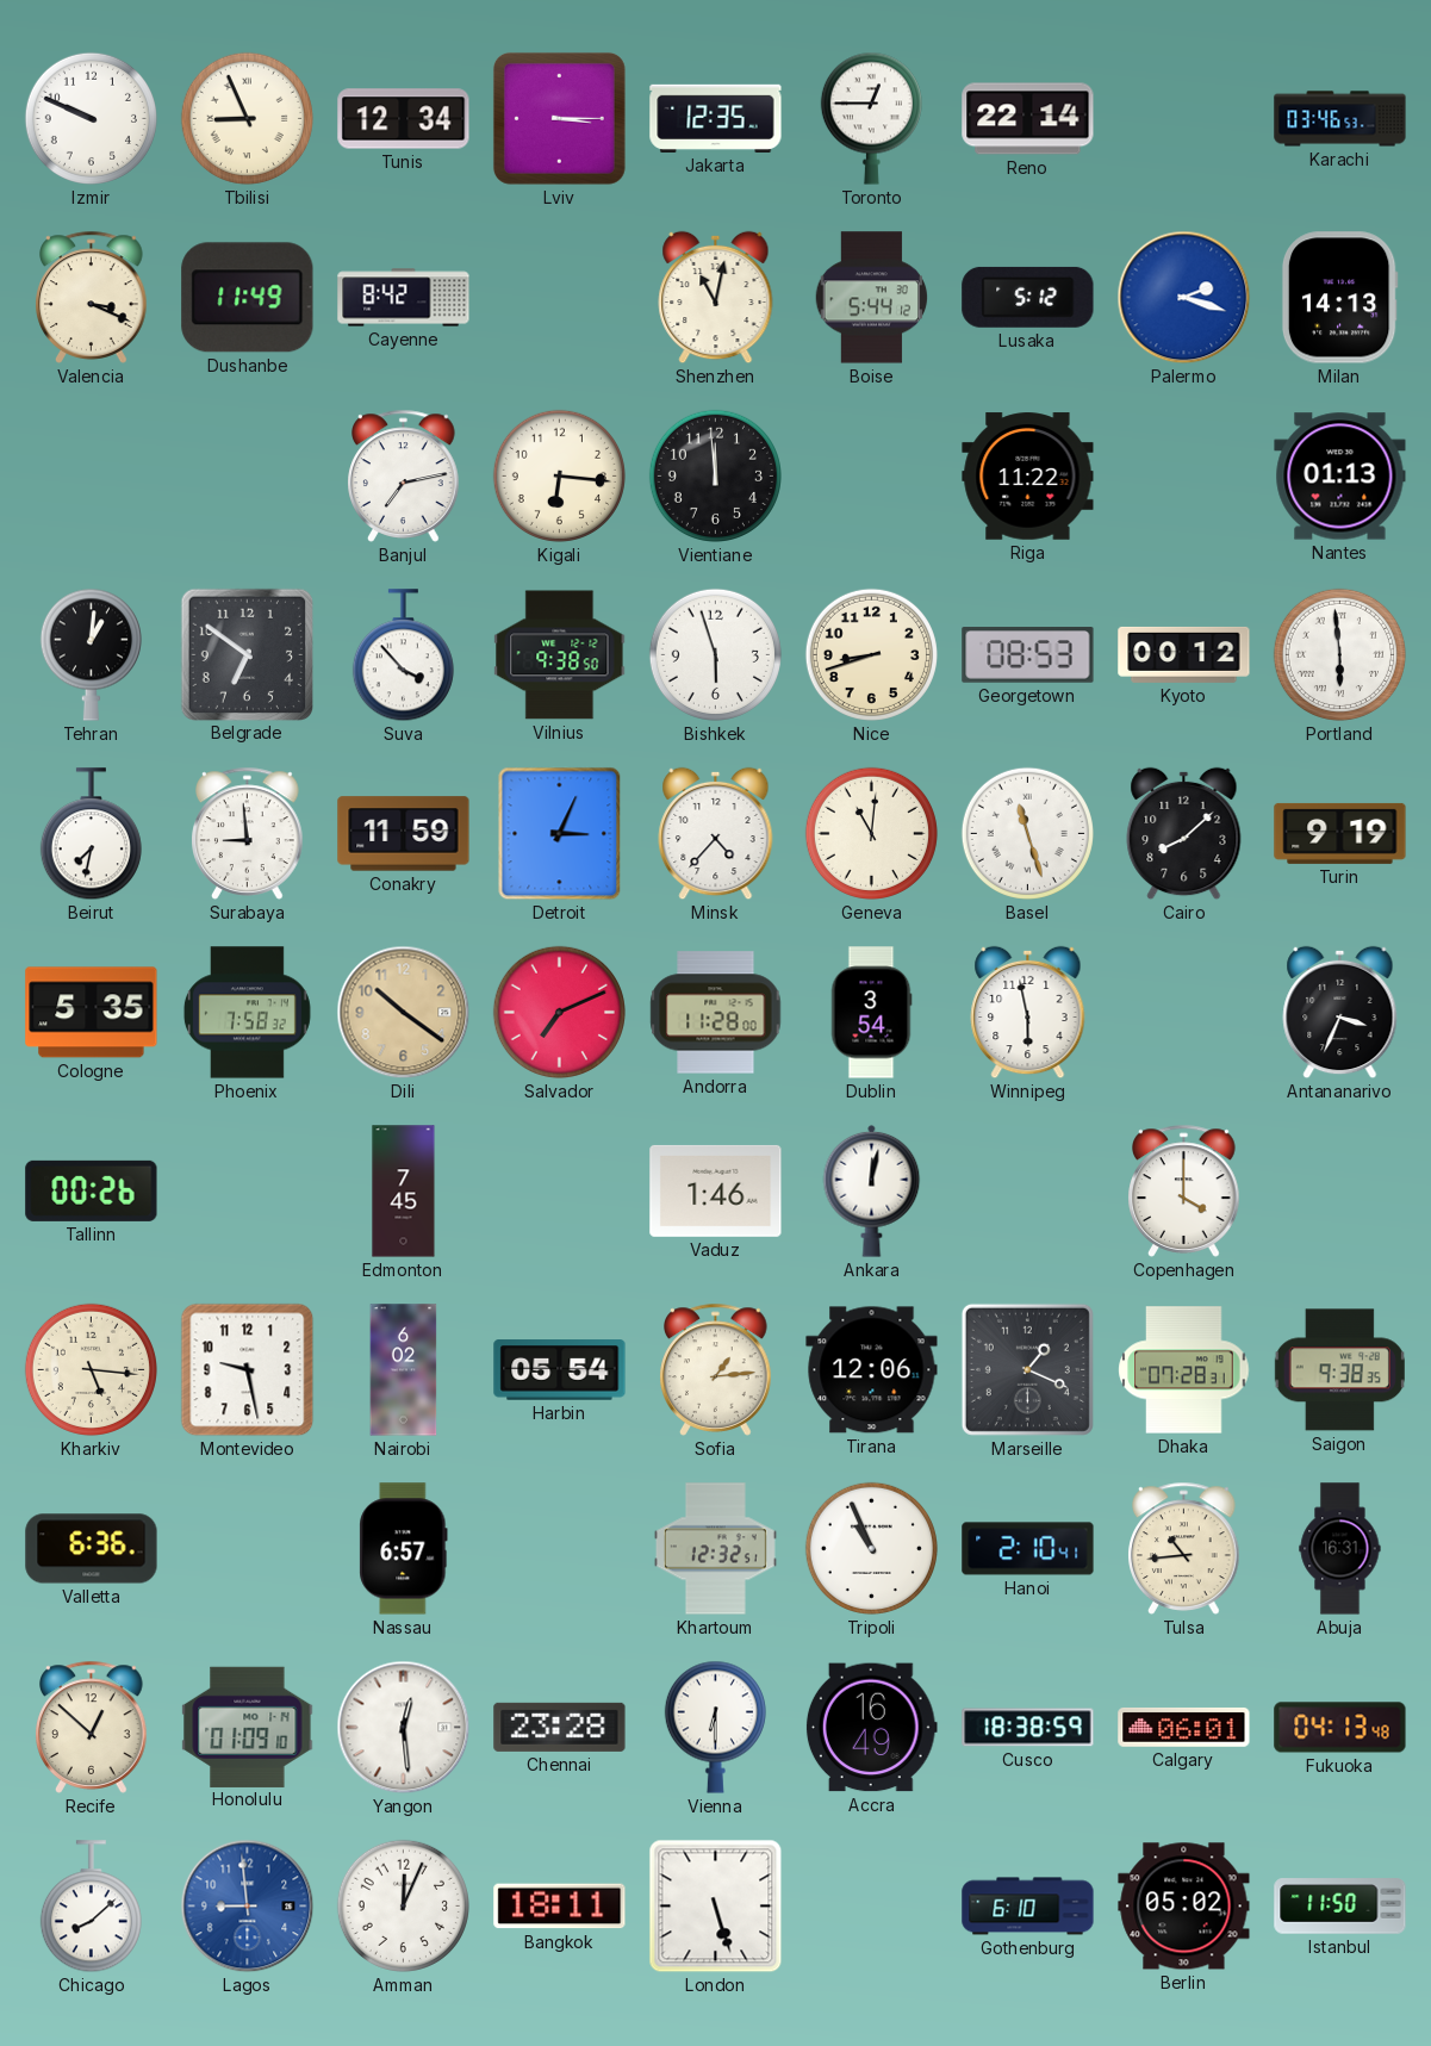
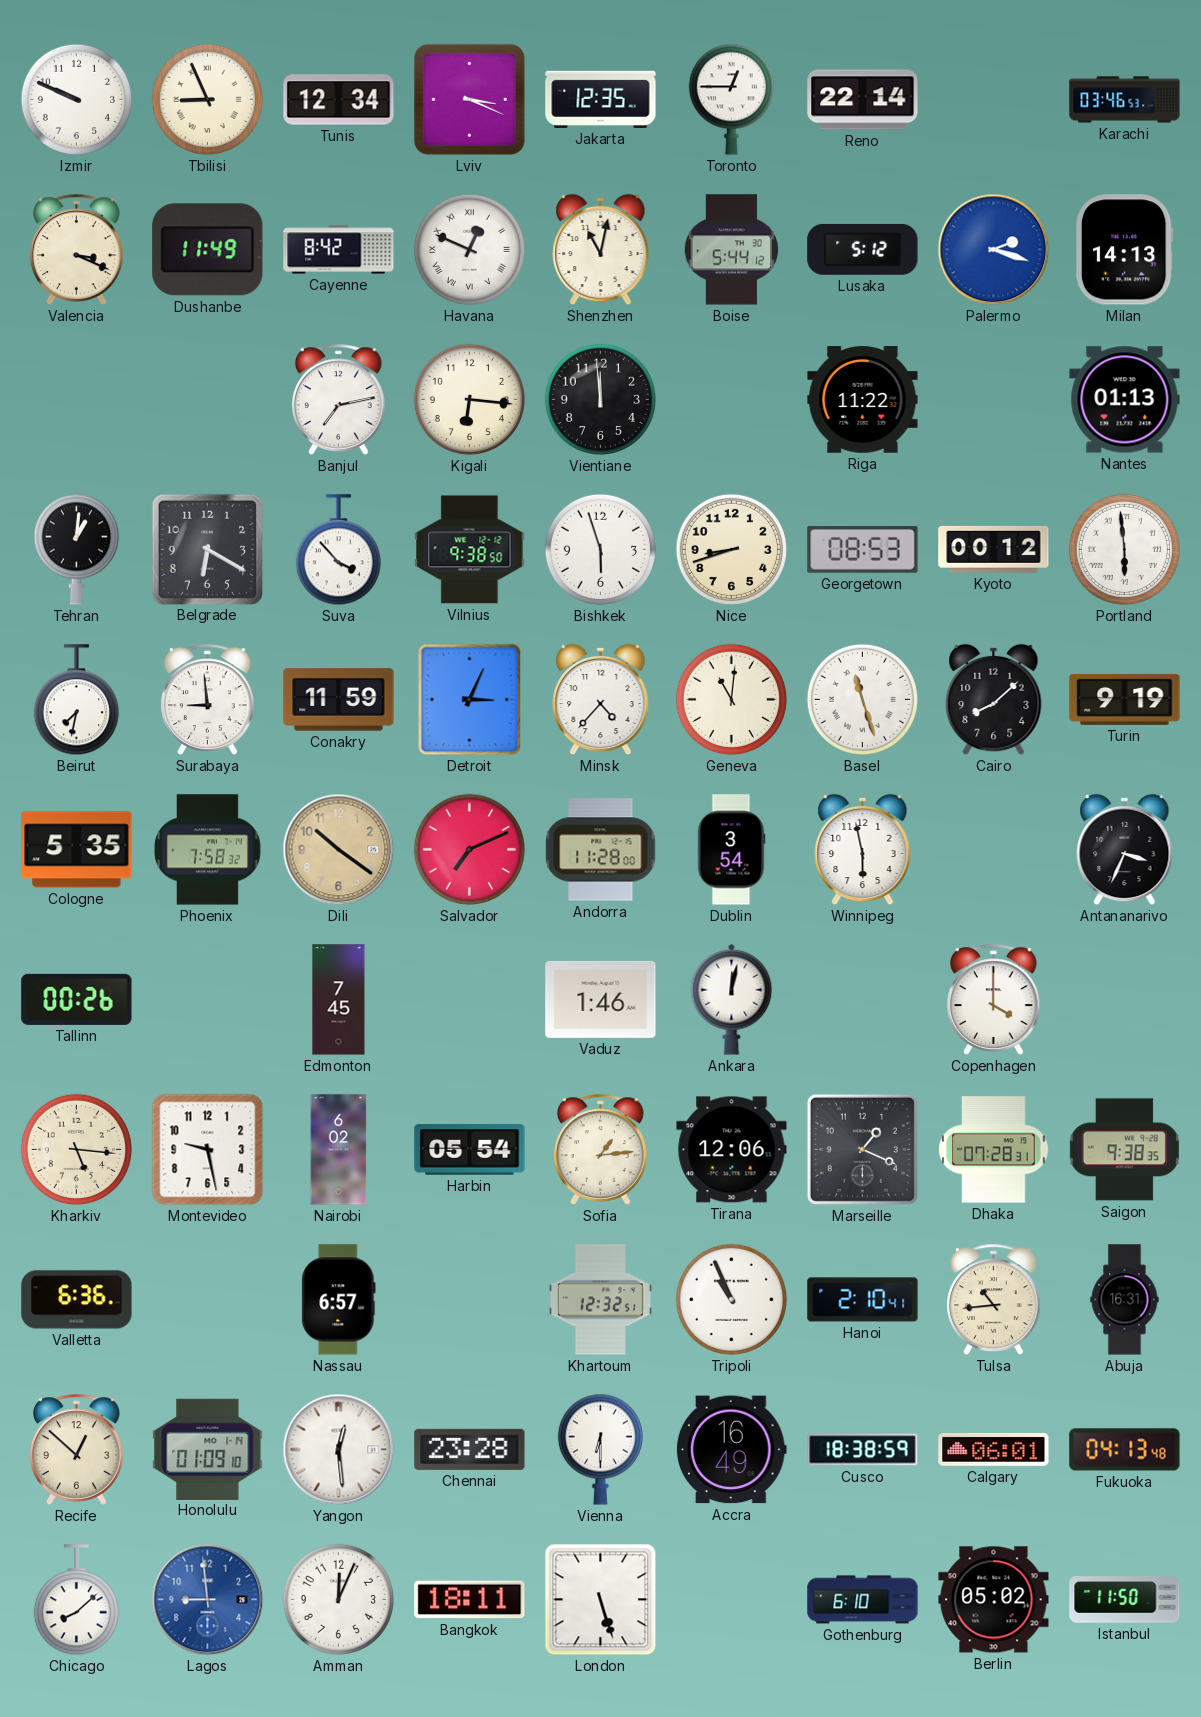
Lviv: 3:15 -> 3:19
Havana: none -> 12:49
Belgrade: 6:51 -> 6:20
